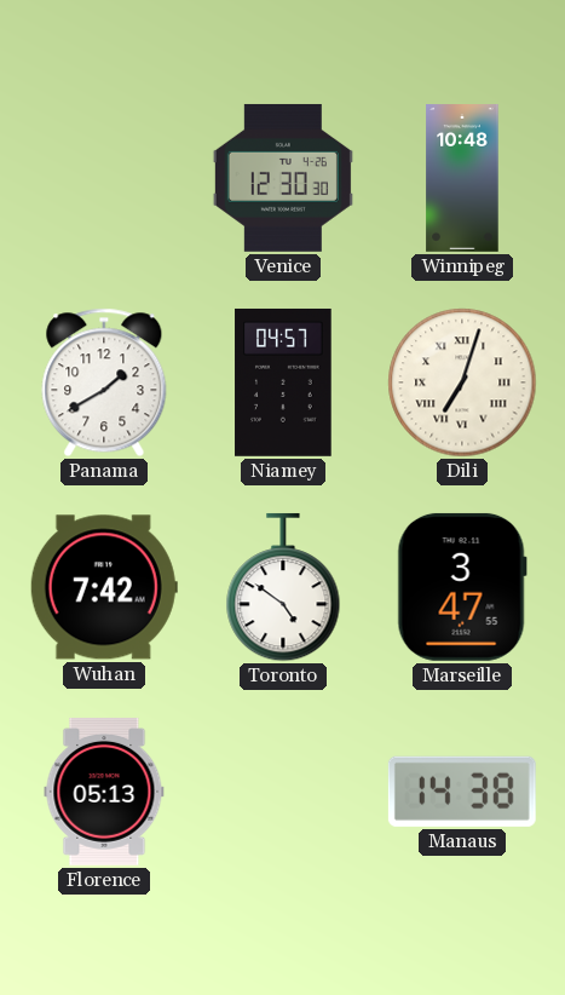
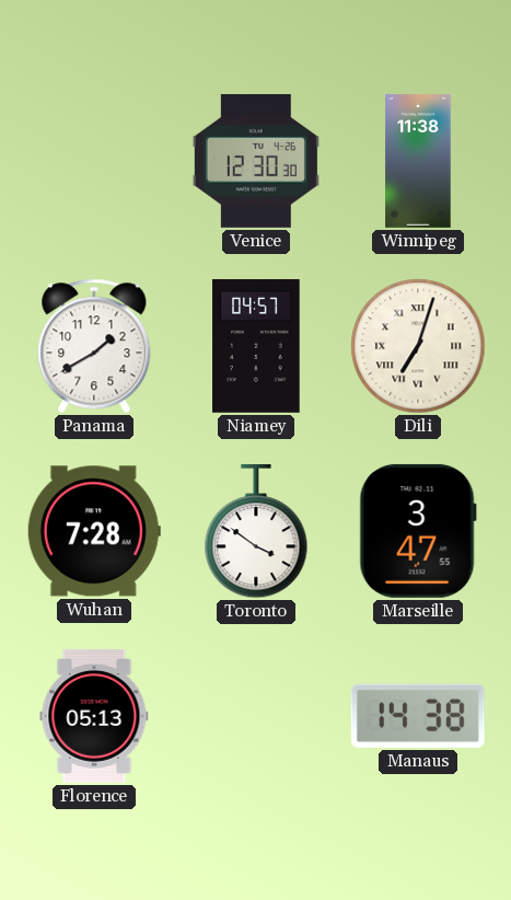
Winnipeg: 10:48 -> 11:38
Wuhan: 7:42 -> 7:28
Toronto: 4:51 -> 3:51
